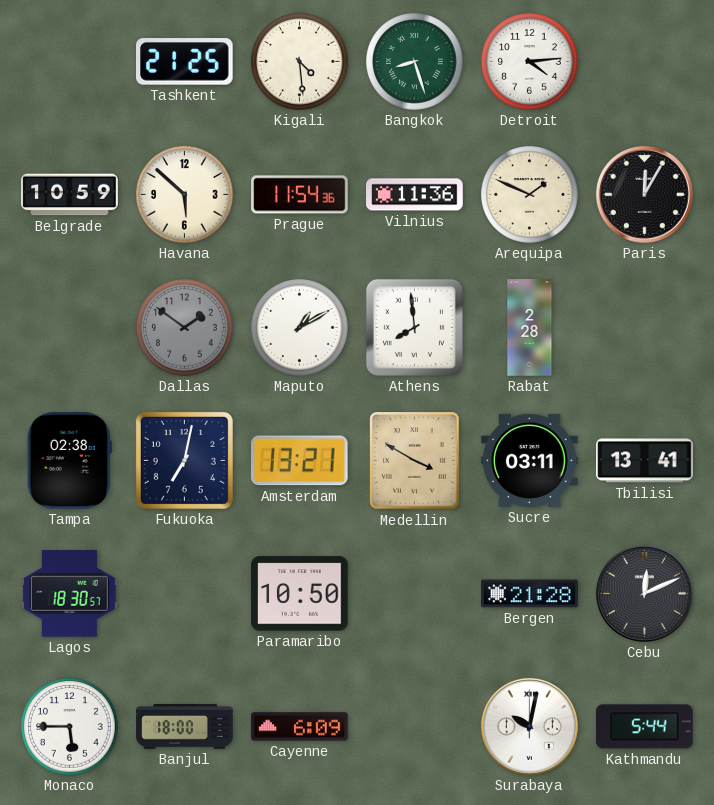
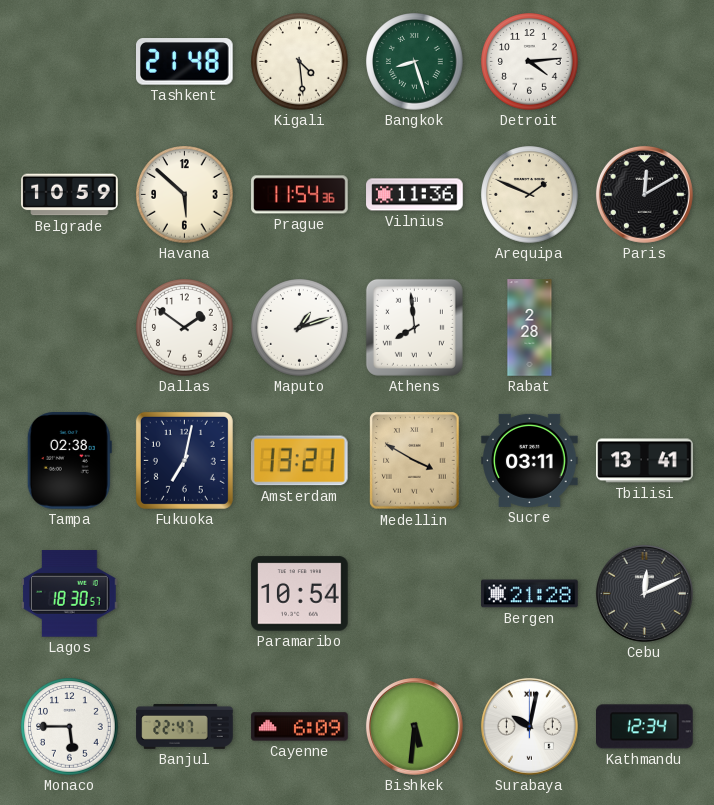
Tashkent: 21:25 -> 21:48
Paris: 12:05 -> 12:10
Dallas dial: grey -> white
Maputo: 1:10 -> 1:12
Paramaribo: 10:50 -> 10:54
Banjul: 18:00 -> 22:47
Bishkek: none -> 5:31
Kathmandu: 5:44 -> 12:34
